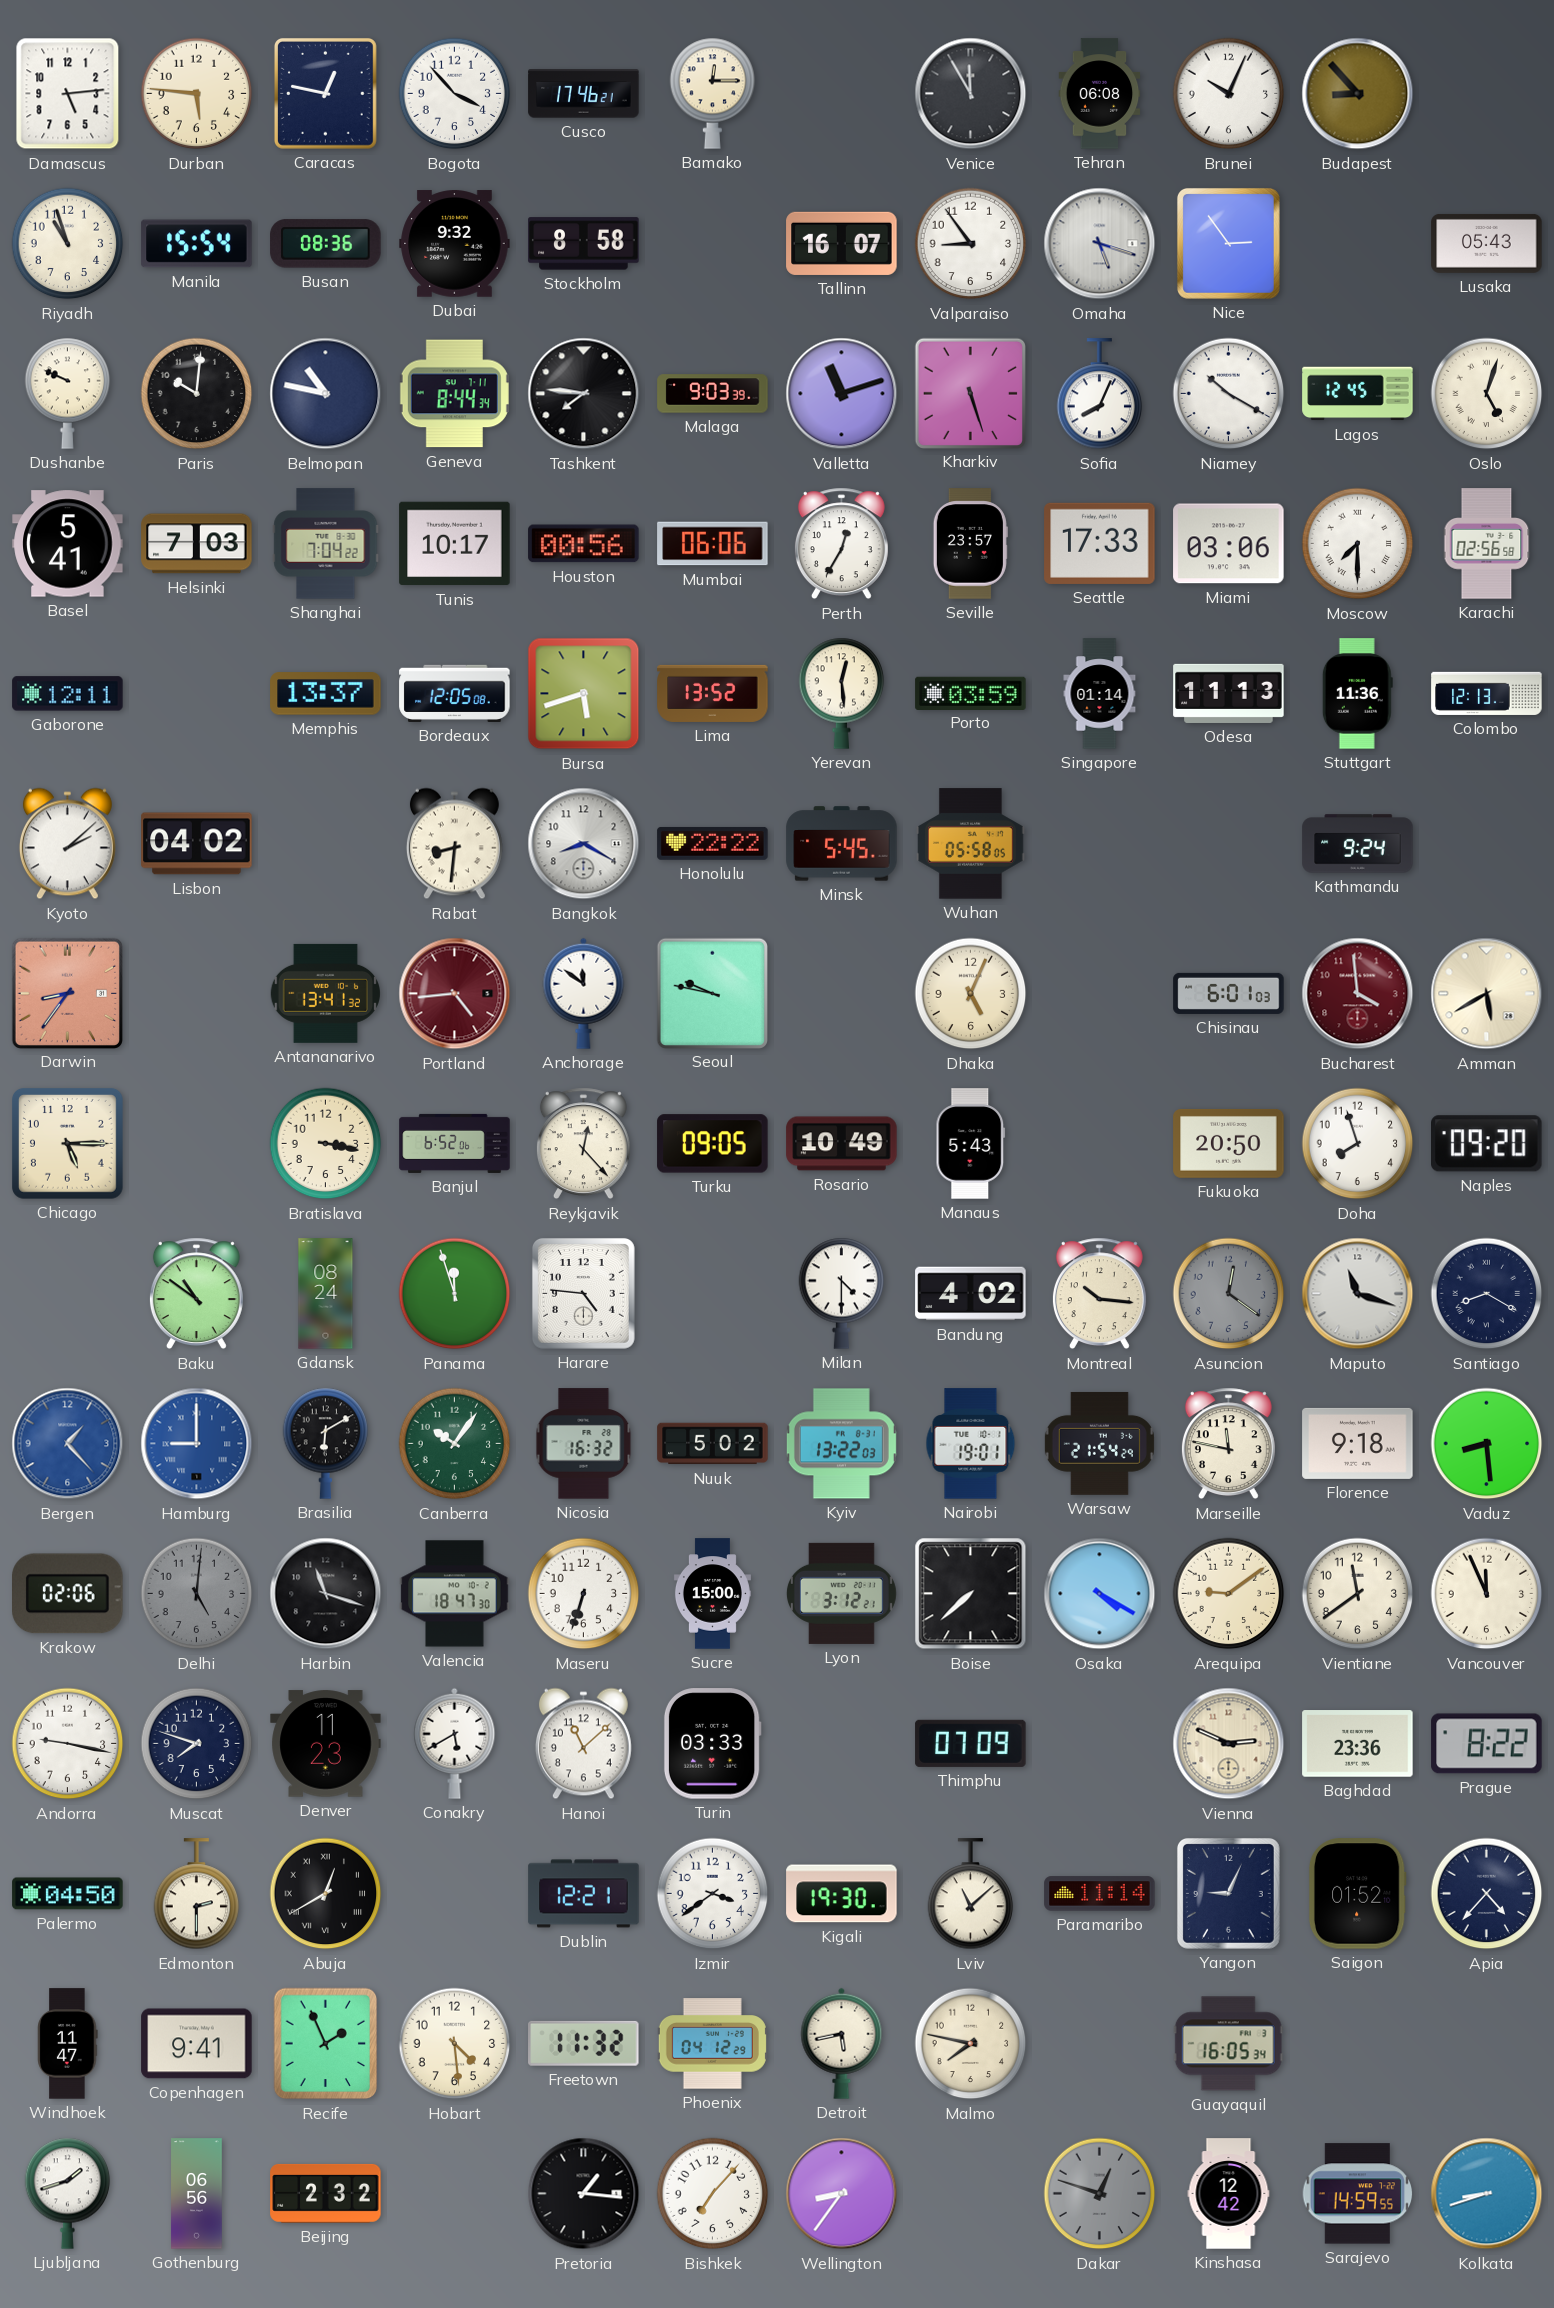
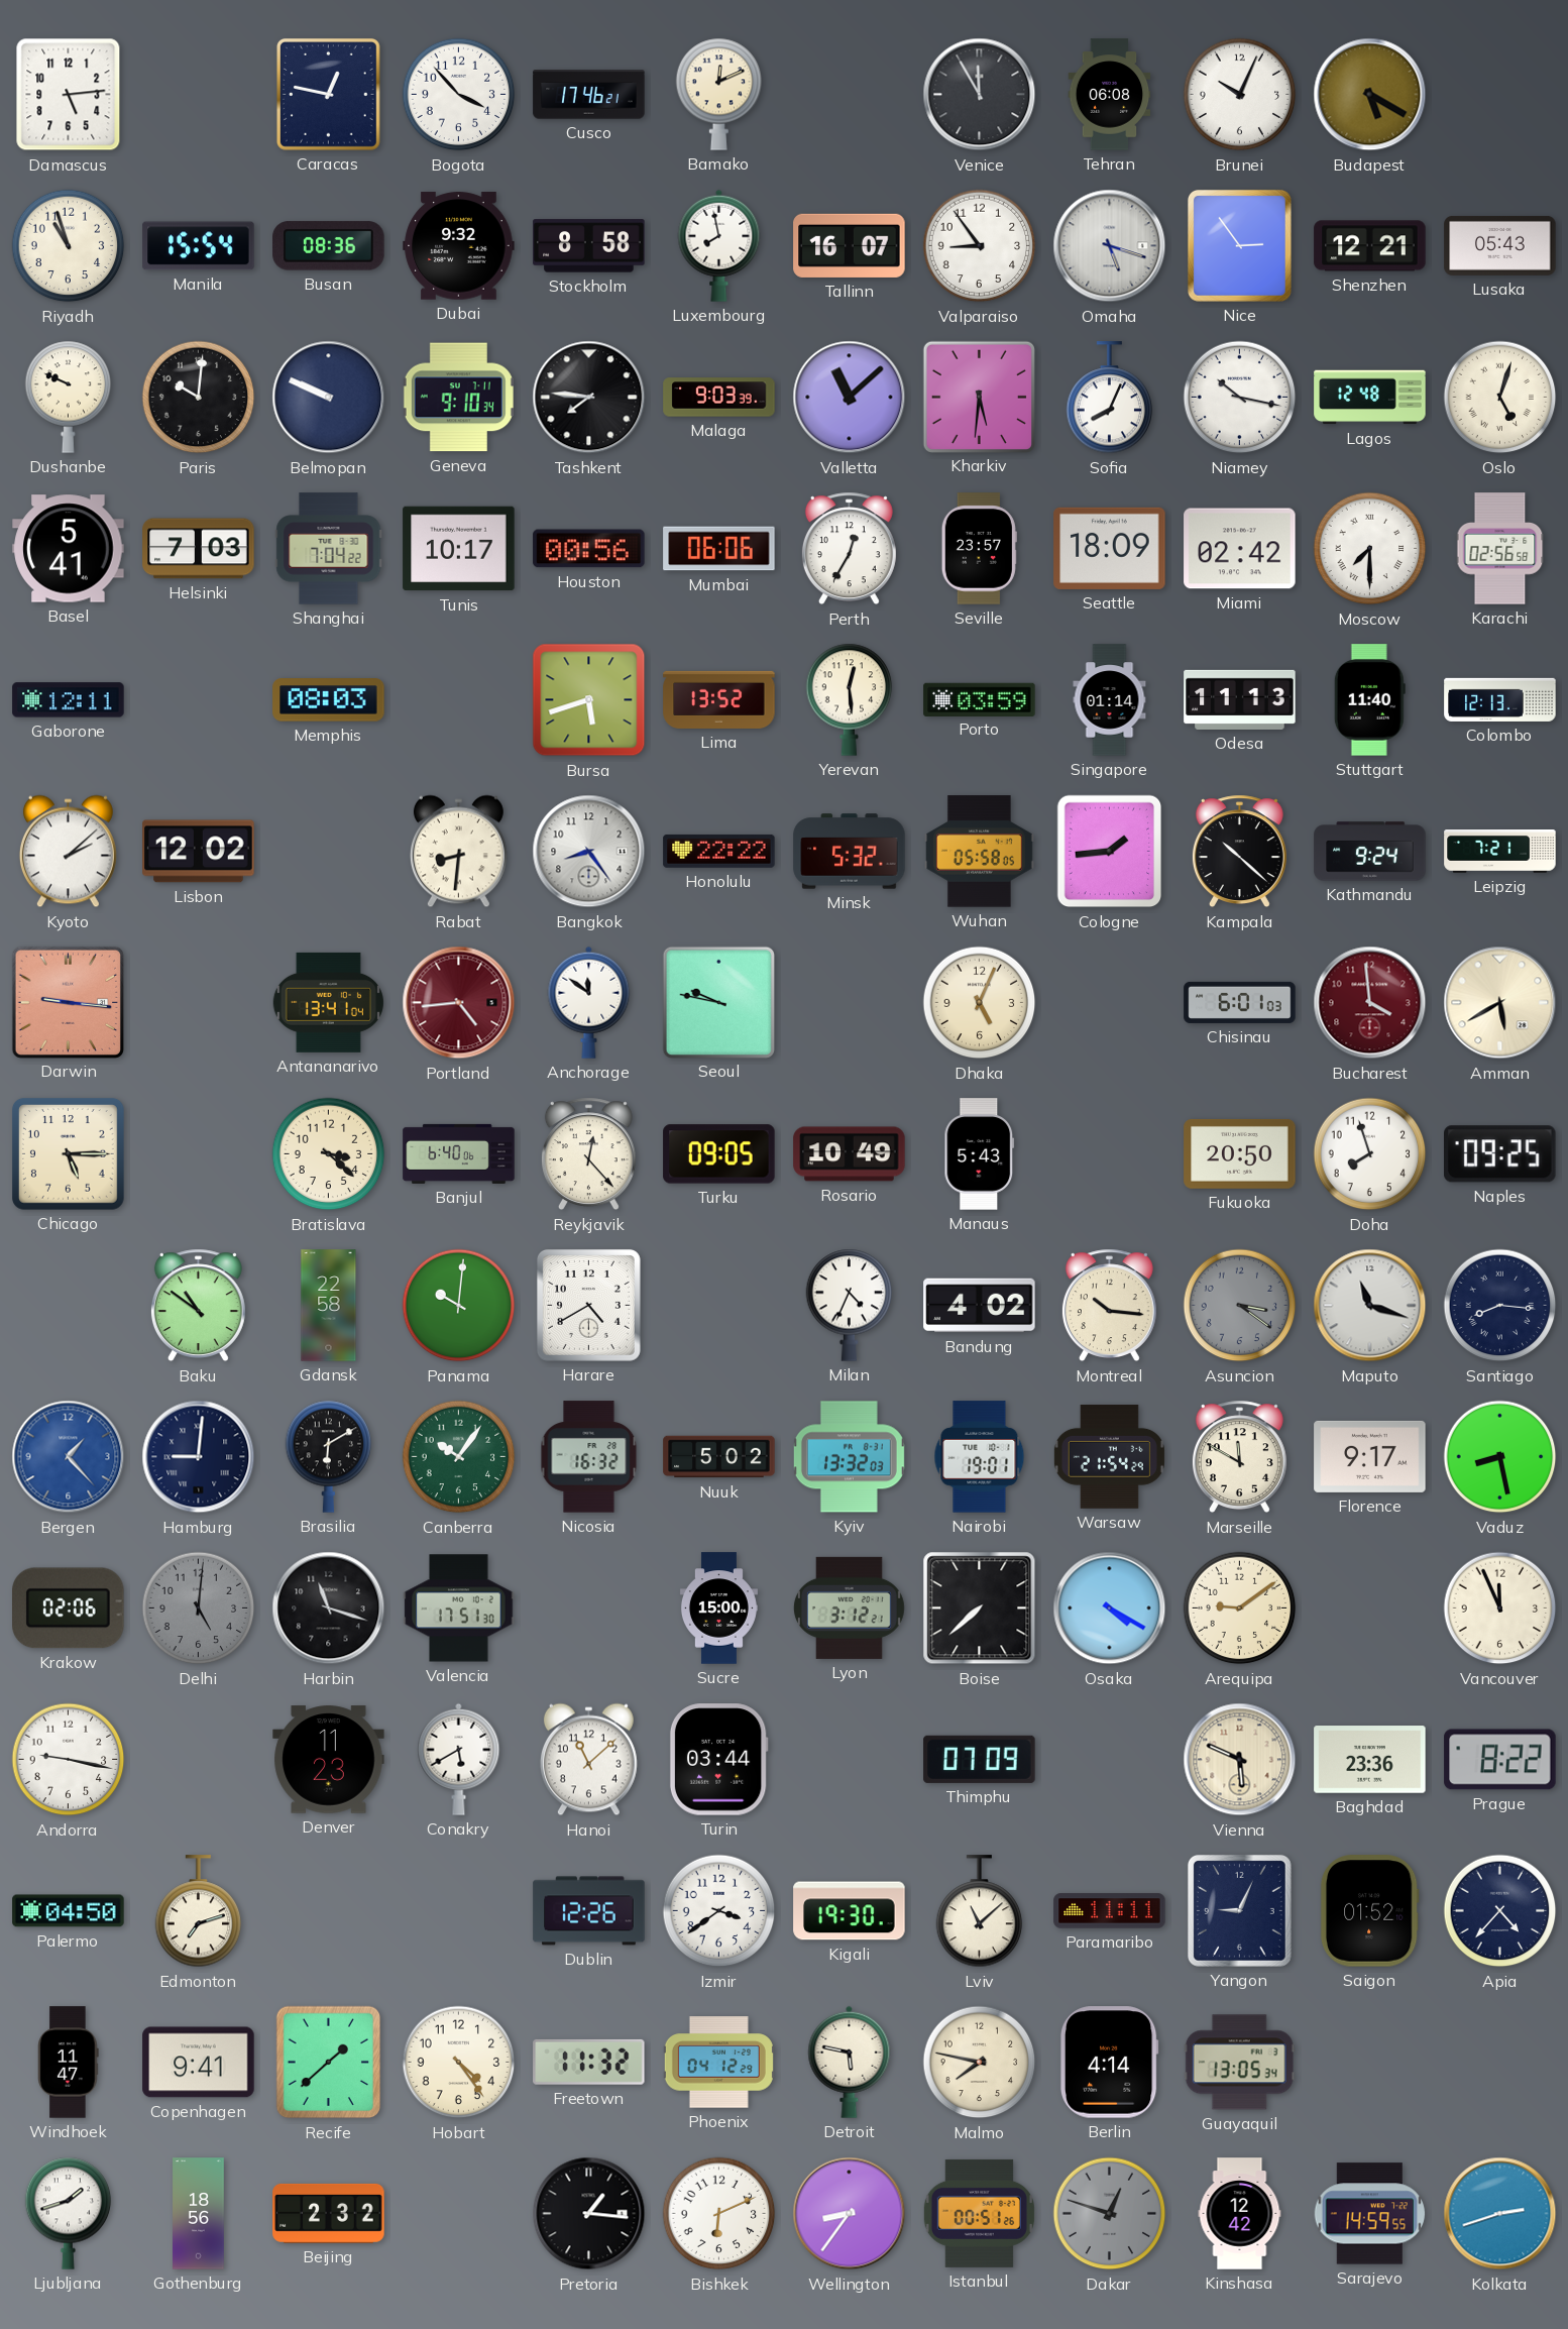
Durban: 5:46 -> none
Bamako: 12:15 -> 12:11
Budapest: 8:53 -> 5:20
Luxembourg: none -> 7:58
Shenzhen: none -> 12:21
Belmopan: 10:47 -> 9:49
Geneva: 8:44 -> 9:10
Valletta: 11:12 -> 11:08
Kharkiv: 5:27 -> 5:31
Niamey: 10:20 -> 10:17
Lagos: 12:45 -> 12:48
Seattle: 17:33 -> 18:09
Miami: 03:06 -> 02:42
Memphis: 13:37 -> 08:03
Bordeaux: 12:05 -> none
Stuttgart: 11:36 -> 11:40
Lisbon: 04:02 -> 12:02
Bangkok: 8:20 -> 8:24
Minsk: 5:45 -> 5:32
Cologne: none -> 1:44
Kampala: none -> 10:22
Leipzig: none -> 7:21
Darwin: 8:36 -> 9:16
Antananarivo: 13:41:32 -> 13:41:04
Bratislava: 3:17 -> 3:22
Banjul: 6:52 -> 6:40
Naples: 09:20 -> 09:25
Gdansk: 08:24 -> 22:58
Panama: 11:57 -> 10:01
Harare: 4:46 -> 4:40
Milan: 4:30 -> 4:34
Asuncion: 12:21 -> 3:21
Santiago: 8:20 -> 8:16
Hamburg: 9:00 -> 9:01
Hamburg dial: blue -> navy
Kyiv: 13:22 -> 13:32
Marseille: 11:47 -> 11:50
Florence: 9:18 -> 9:17
Vaduz: 8:29 -> 8:28
Valencia: 18:47 -> 17:51
Maseru: 6:33 -> none
Vientiane: 11:39 -> none
Muscat: 7:48 -> none
Turin: 03:33 -> 03:44
Vienna: 2:49 -> 5:49
Edmonton: 2:30 -> 7:12
Abuja: 12:40 -> none
Dublin: 12:21 -> 12:26
Paramaribo: 11:14 -> 11:11
Recife: 1:56 -> 1:38
Hobart: 4:29 -> 4:24
Detroit: 5:43 -> 5:47
Berlin: none -> 4:14
Guayaquil: 16:05 -> 13:05
Gothenburg: 06:56 -> 18:56
Bishkek: 7:07 -> 6:11
Istanbul: none -> 00:51
Kolkata: 8:42 -> 2:42
